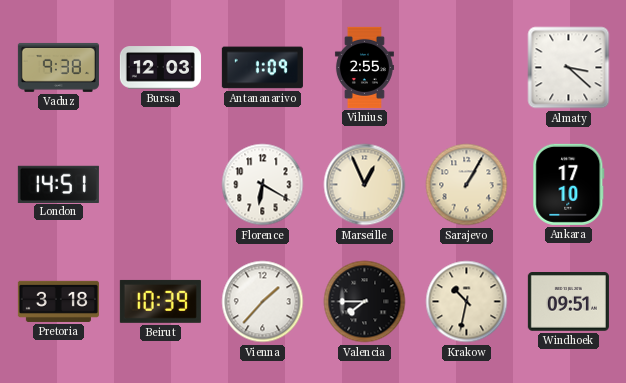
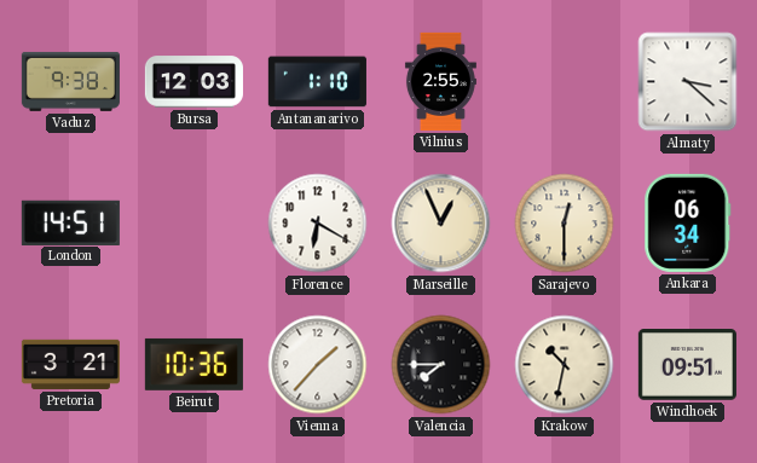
Antananarivo: 1:09 -> 1:10
Sarajevo: 1:05 -> 12:30
Ankara: 17:10 -> 06:34
Pretoria: 3:18 -> 3:21
Beirut: 10:39 -> 10:36
